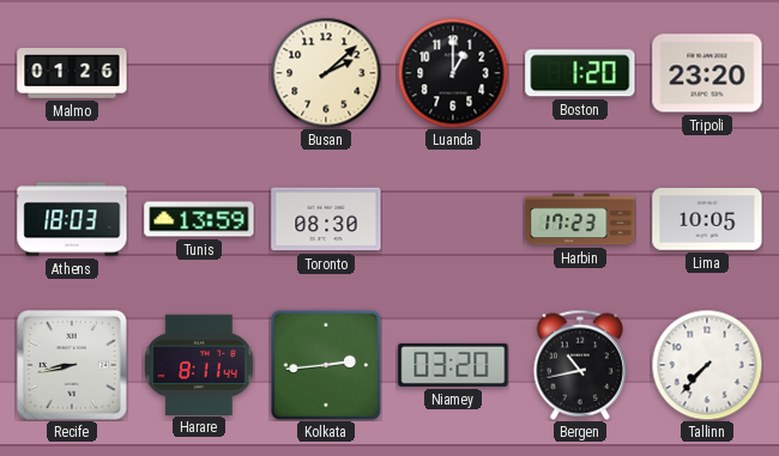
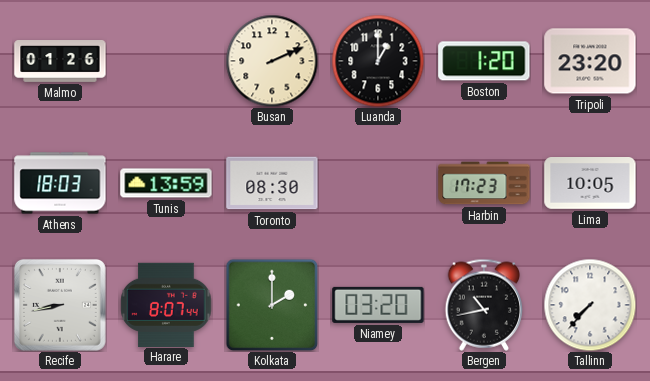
Busan: 2:08 -> 2:11
Harare: 8:11 -> 8:07
Kolkata: 2:44 -> 2:00
